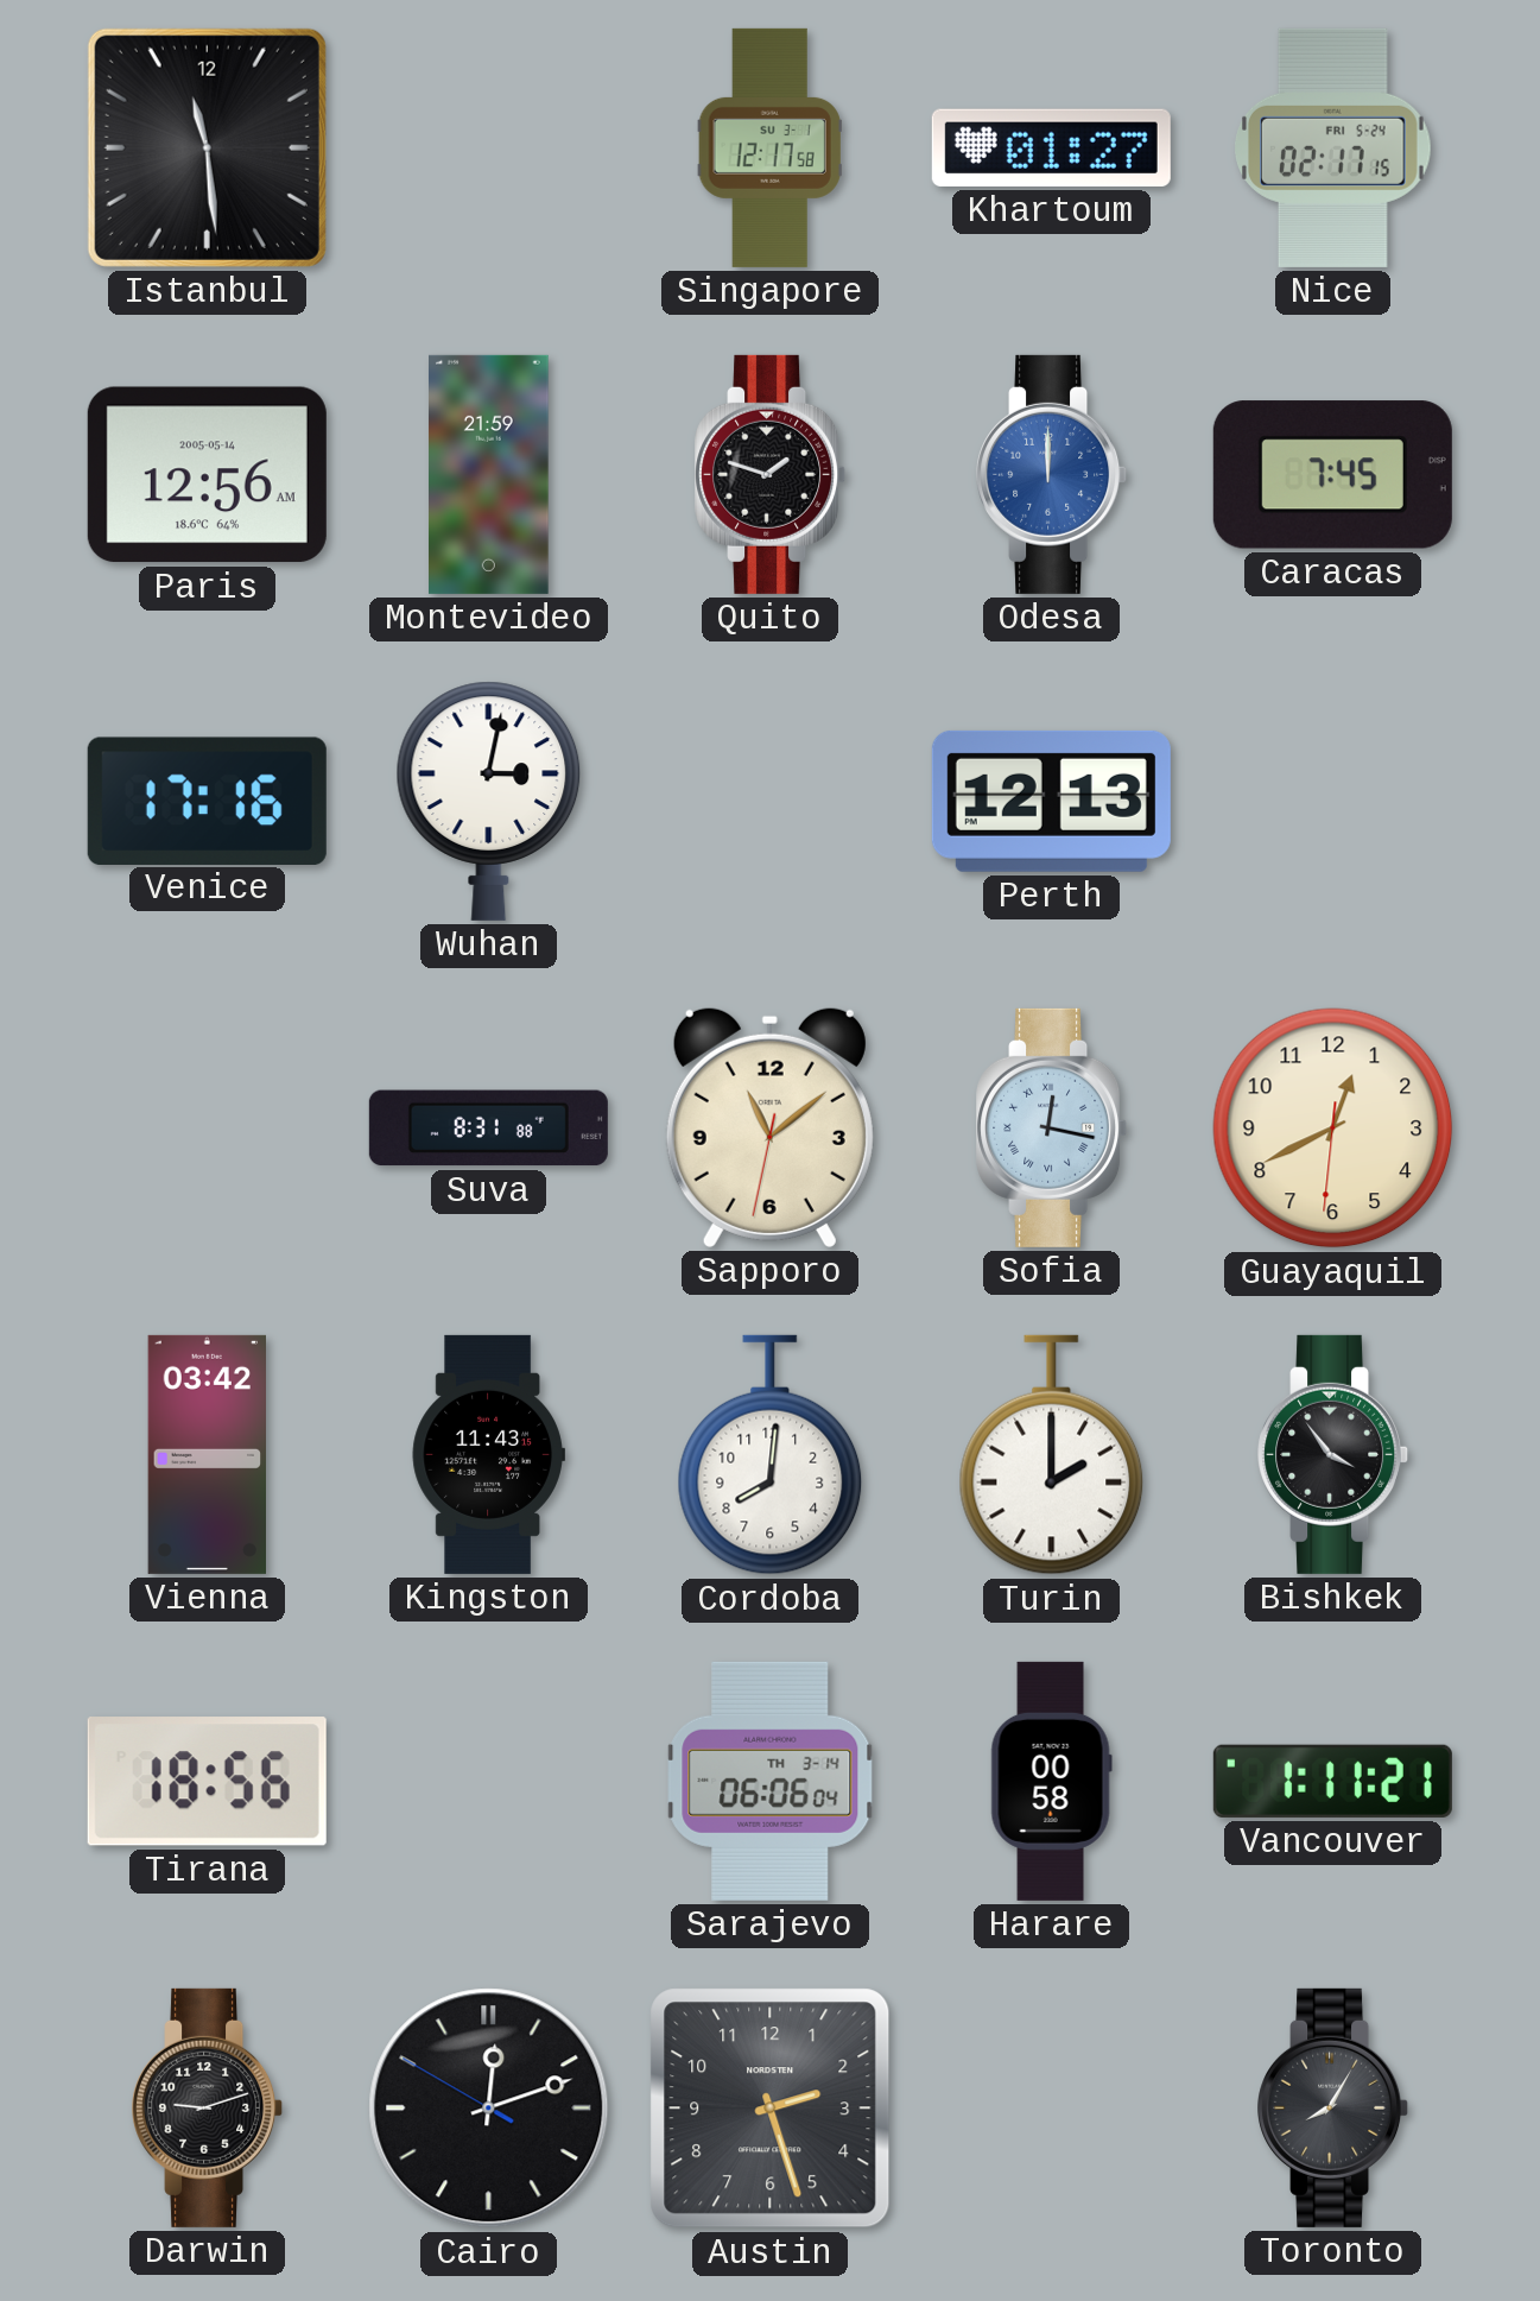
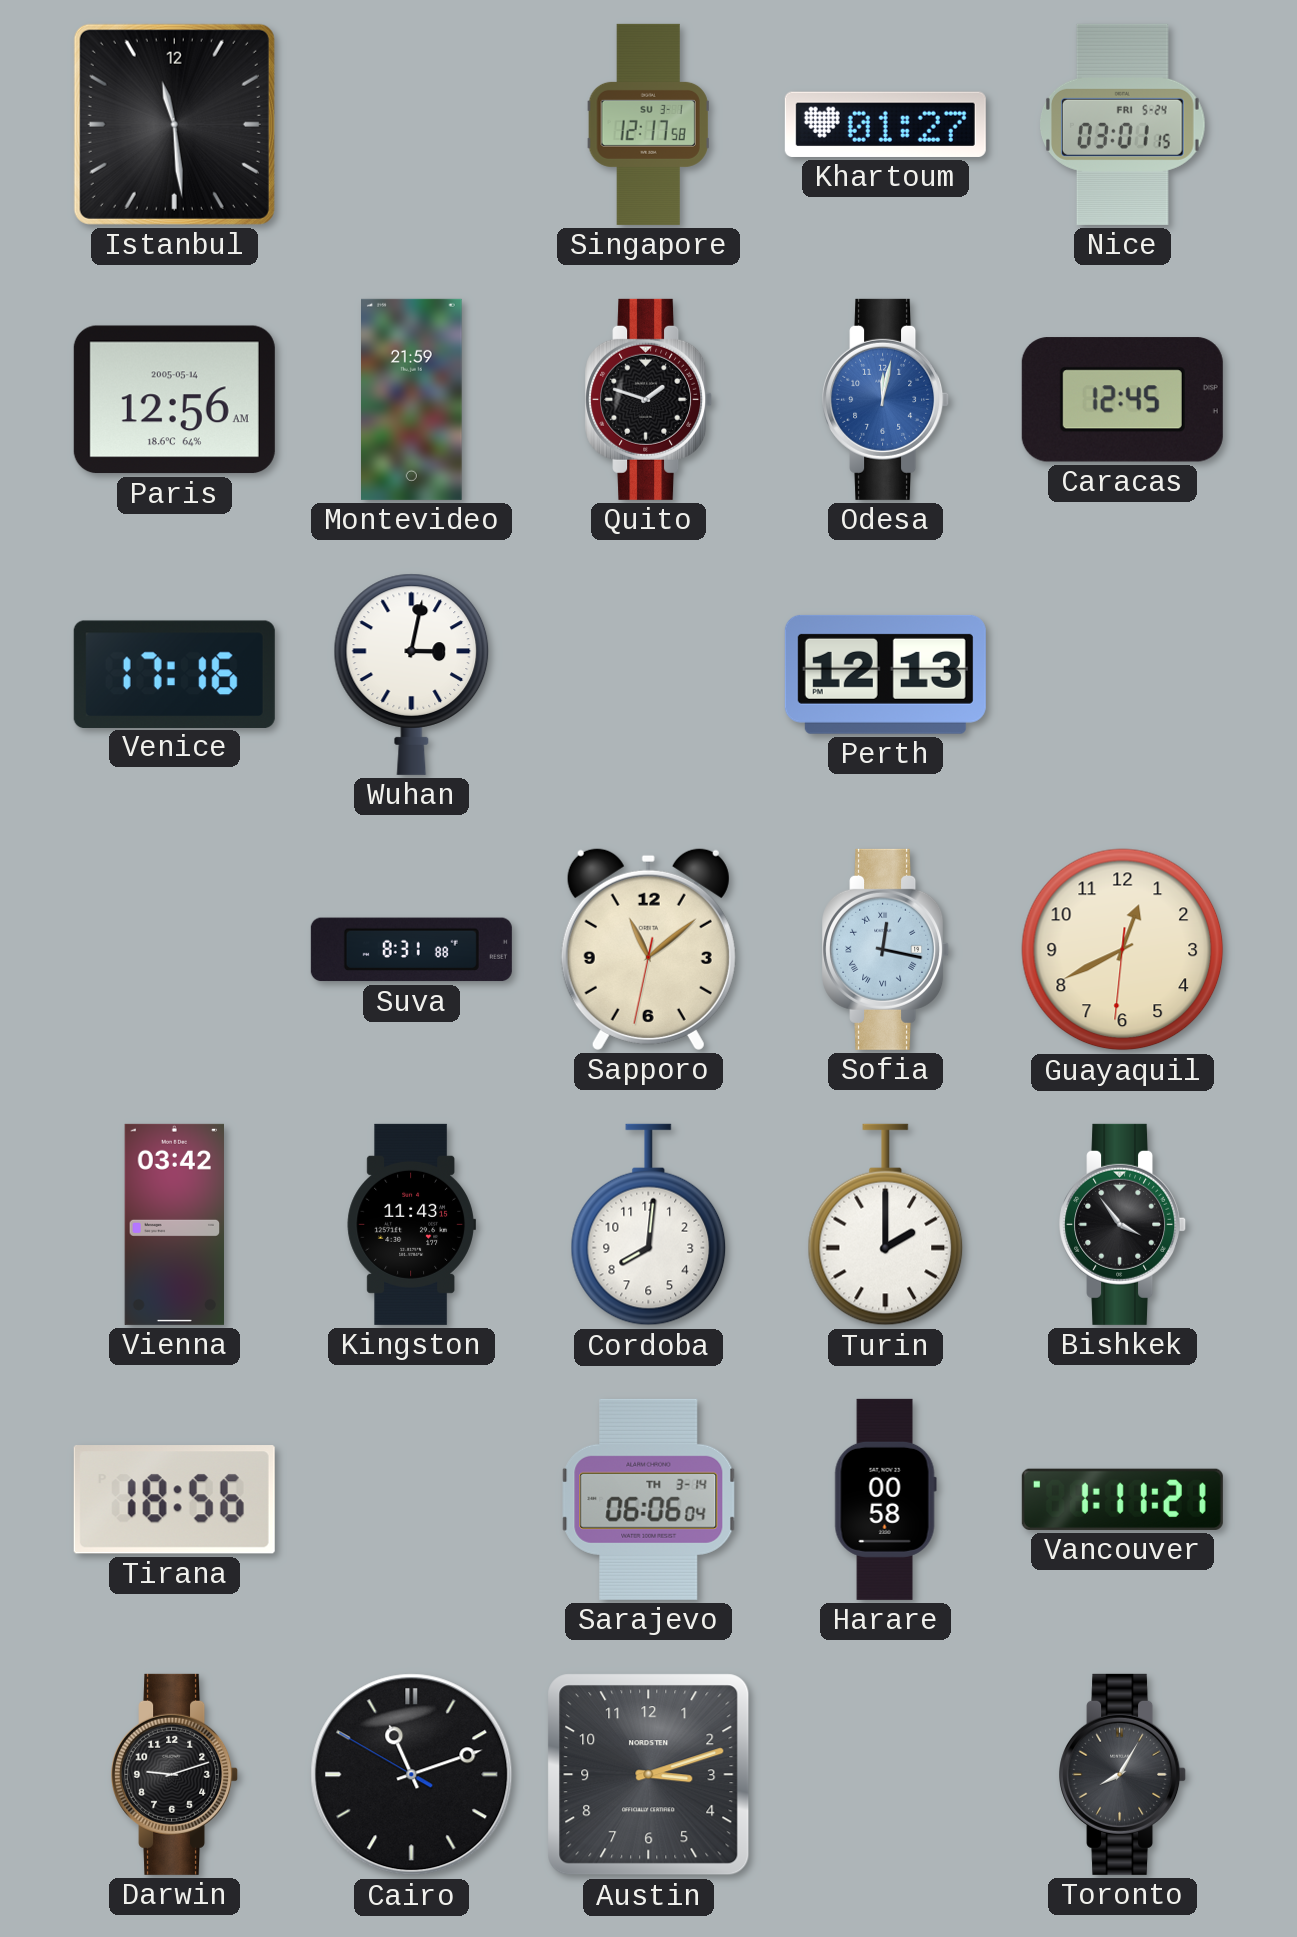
Nice: 02:17 -> 03:01
Odesa: 12:00 -> 12:02
Caracas: 7:45 -> 12:45
Cairo: 12:11 -> 11:11
Austin: 2:27 -> 3:12
